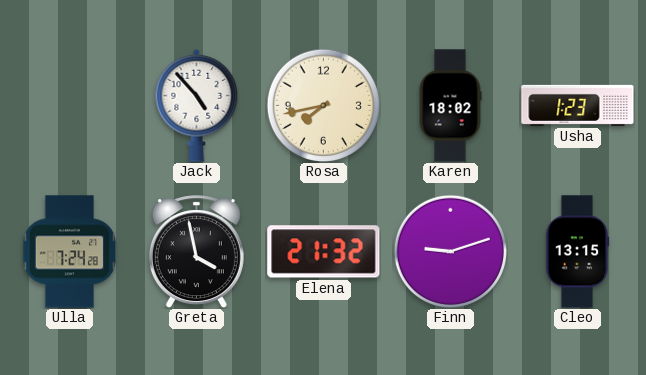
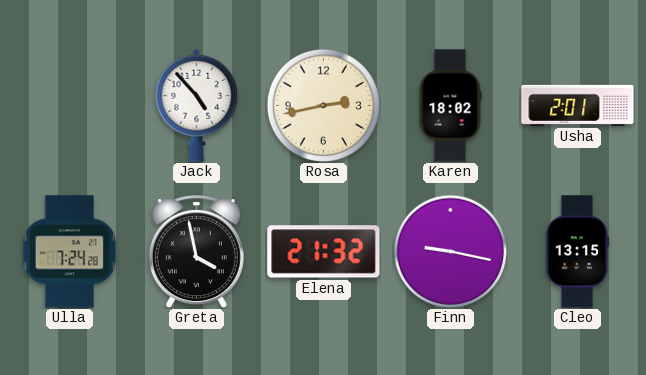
Rosa: 7:43 -> 2:43
Usha: 1:23 -> 2:01
Finn: 9:12 -> 9:17
